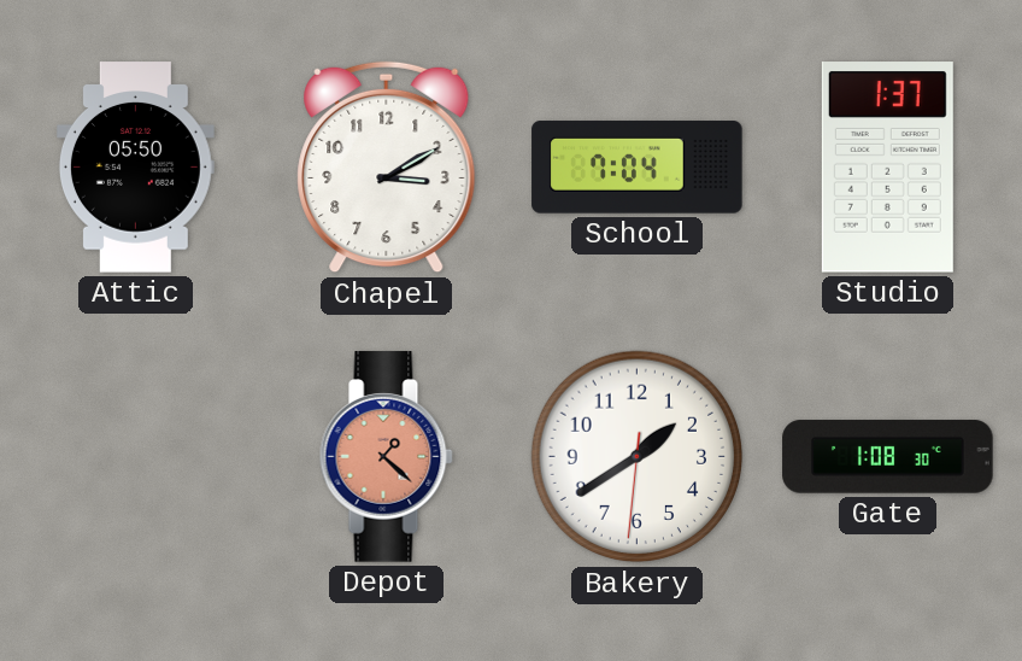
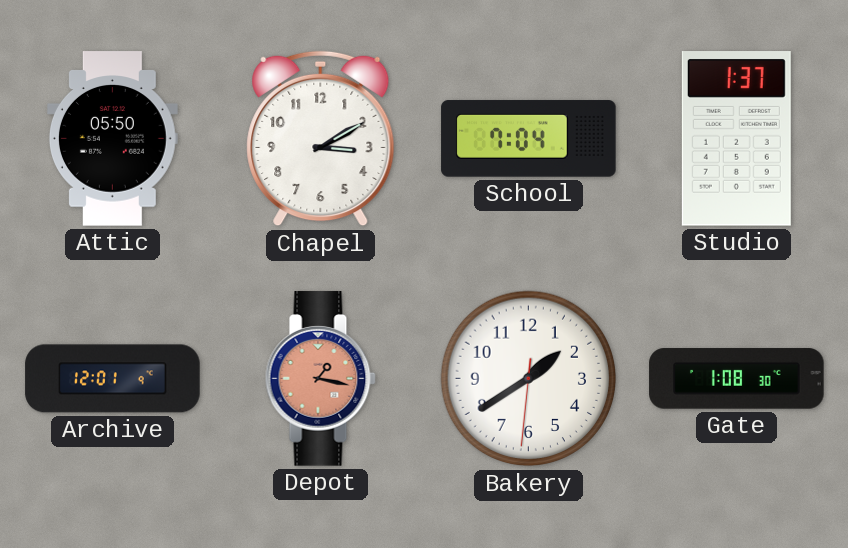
Archive: none -> 12:01
Depot: 1:22 -> 1:17
